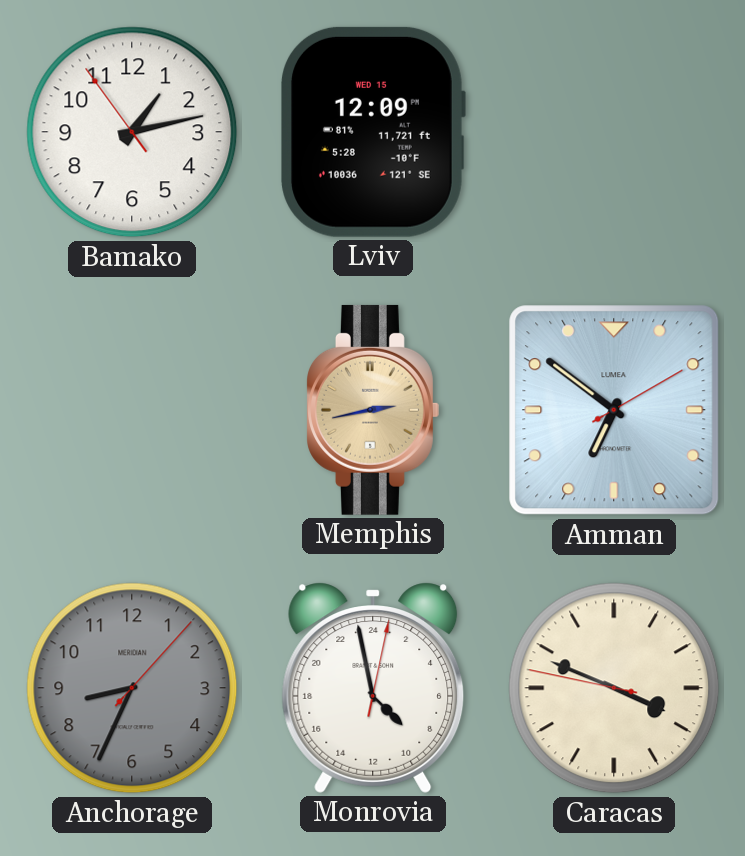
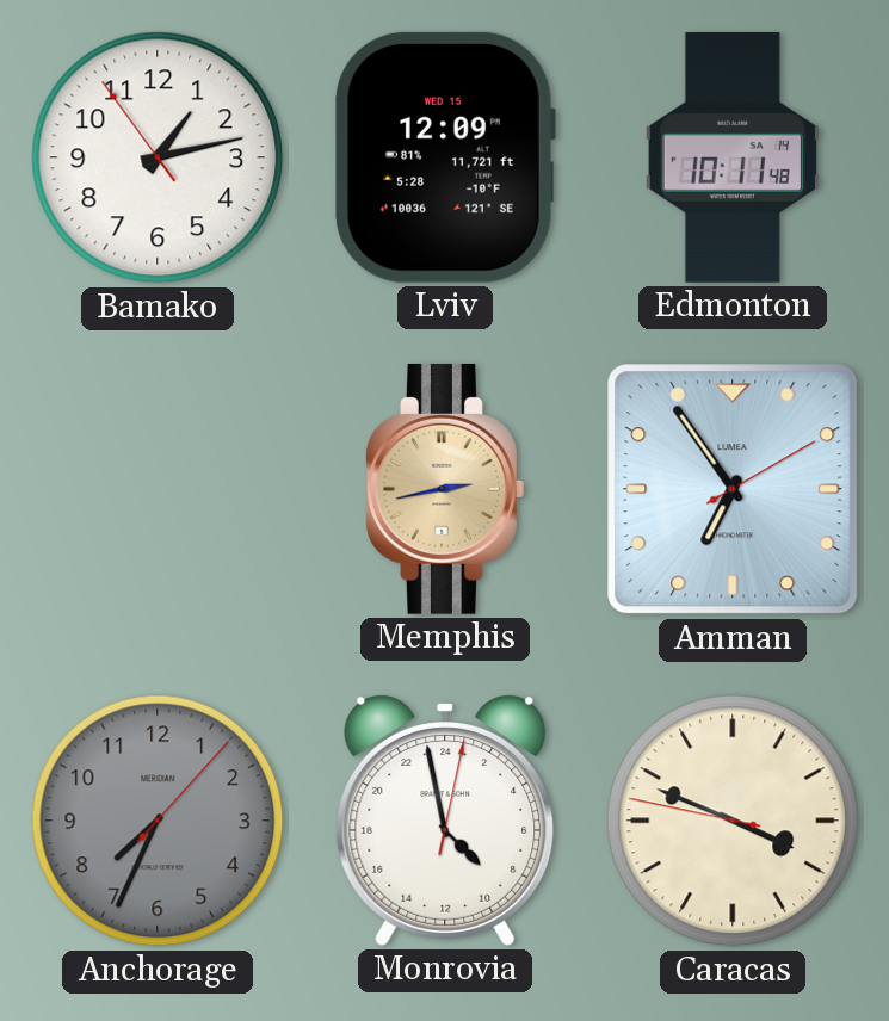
Edmonton: none -> 10:11
Amman: 6:51 -> 6:54
Anchorage: 8:34 -> 7:34
